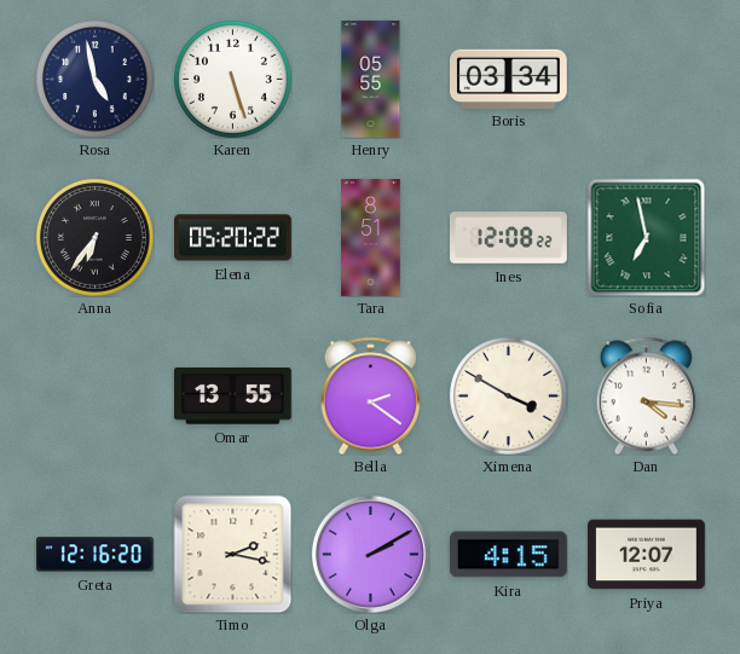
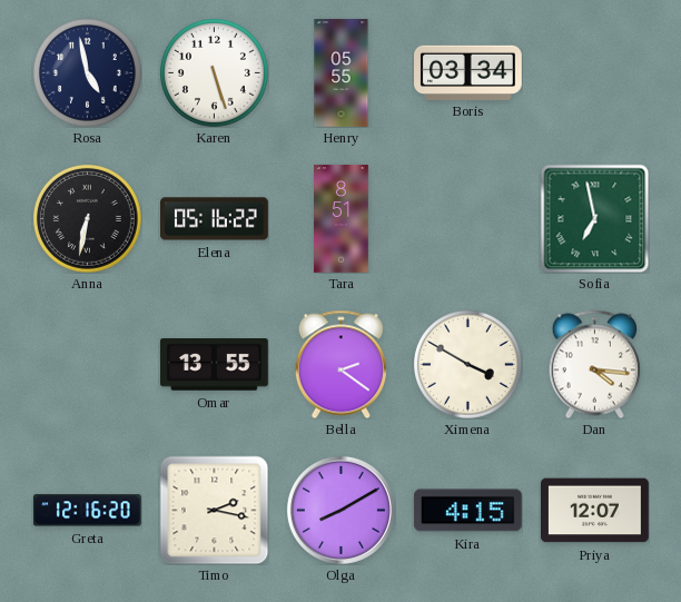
Anna: 6:36 -> 6:32
Elena: 05:20 -> 05:16
Ines: 12:08 -> none
Olga: 2:10 -> 8:10
